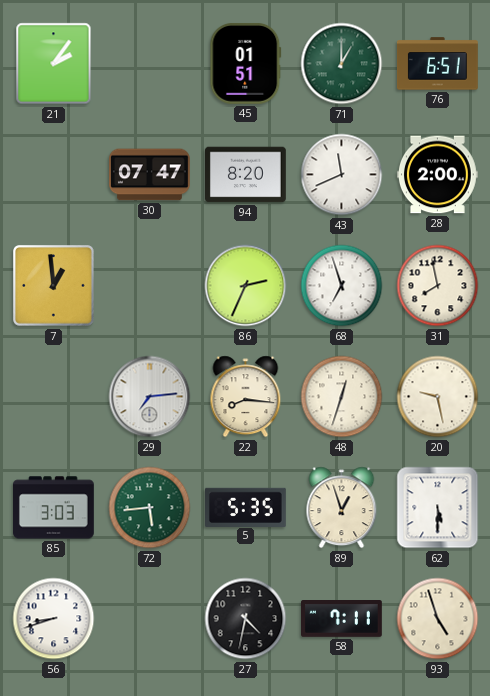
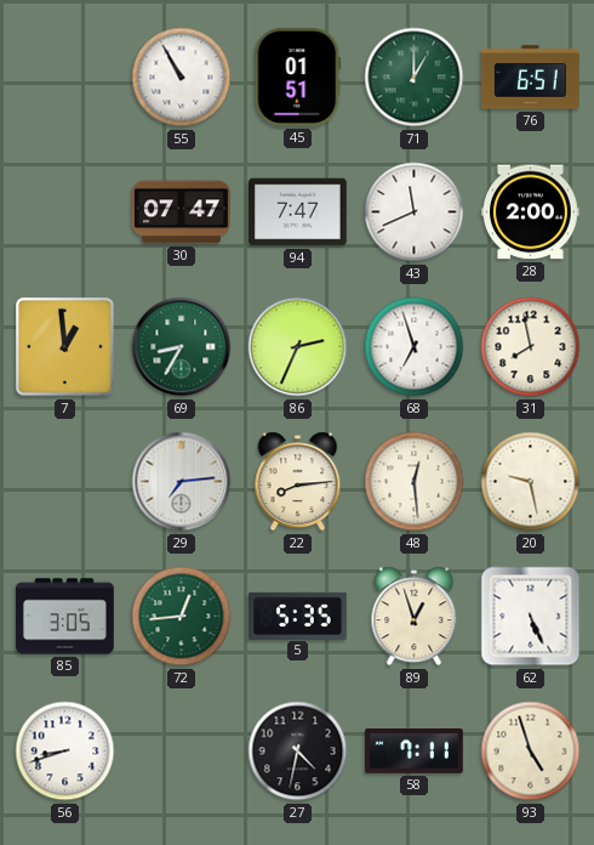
21: 2:06 -> none
55: none -> 10:55
94: 8:20 -> 7:47
69: none -> 8:35
22: 8:16 -> 8:14
48: 12:33 -> 12:29
85: 3:03 -> 3:05
72: 5:44 -> 12:44
62: 5:30 -> 5:26
